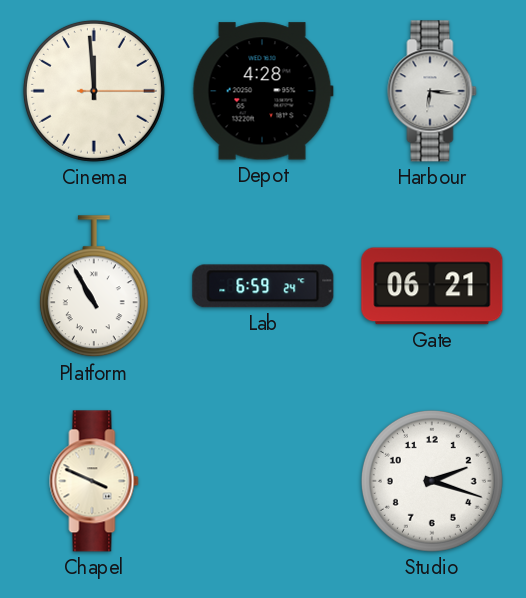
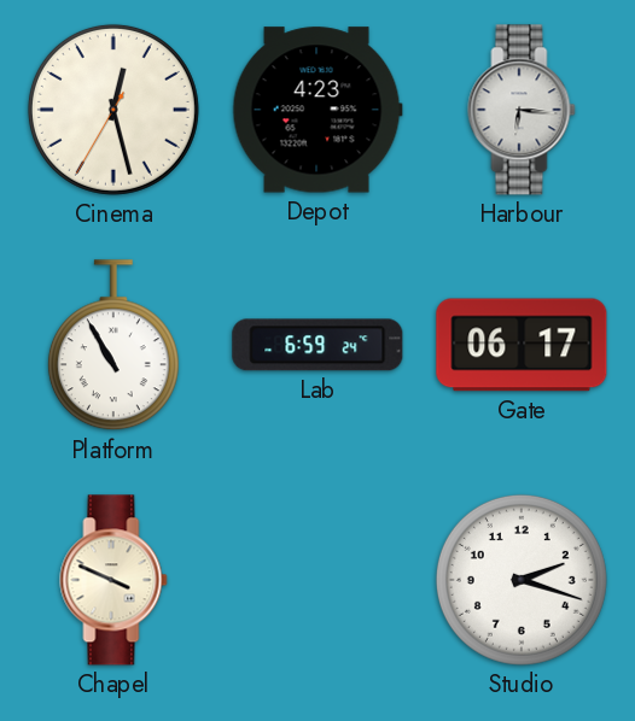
Cinema: 11:59 -> 12:27
Depot: 4:28 -> 4:23
Gate: 06:21 -> 06:17
